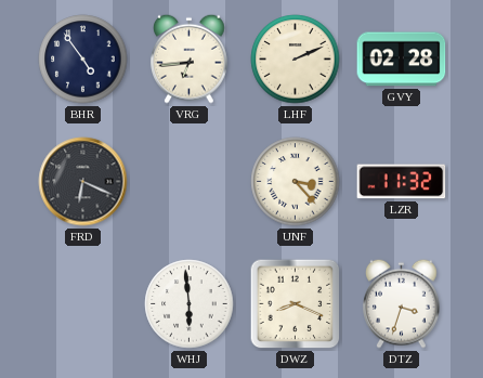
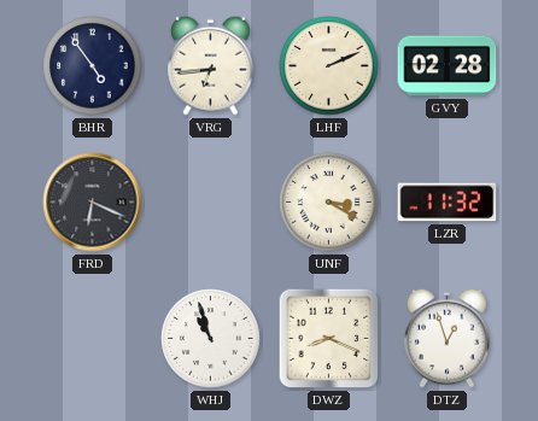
UNF: 3:23 -> 3:20
WHJ: 5:59 -> 10:57
DTZ: 3:33 -> 12:57
